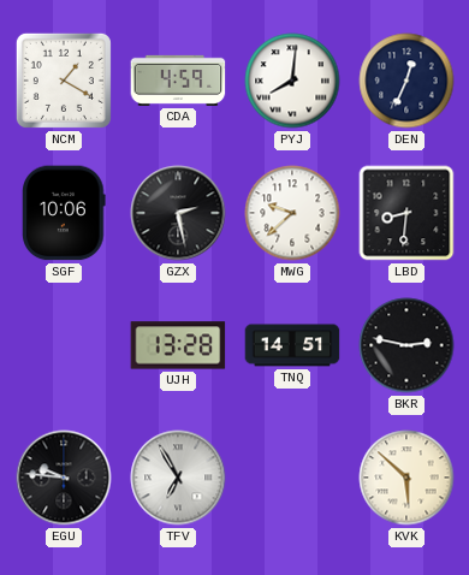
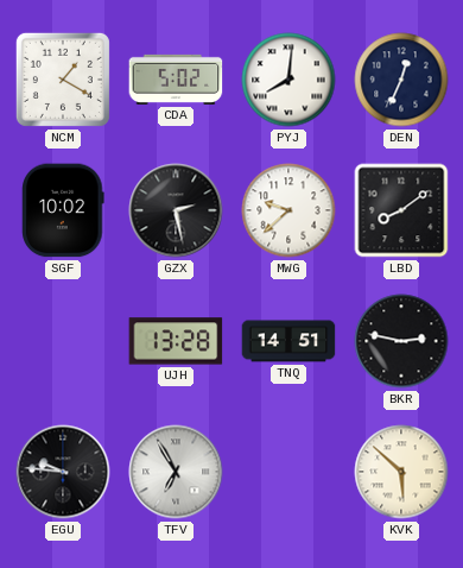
CDA: 4:59 -> 5:02
SGF: 10:06 -> 10:02
LBD: 8:31 -> 8:09
